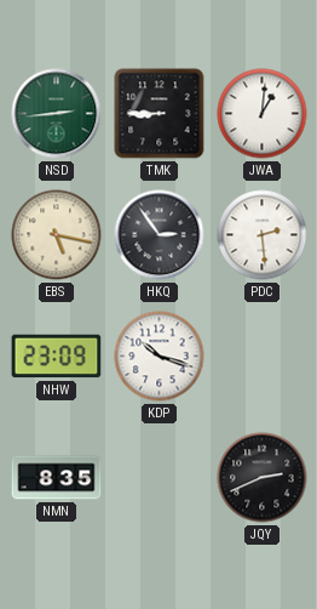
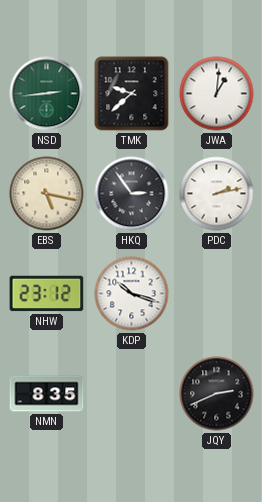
TMK: 8:45 -> 9:38
PDC: 2:29 -> 2:13
NHW: 23:09 -> 23:12
